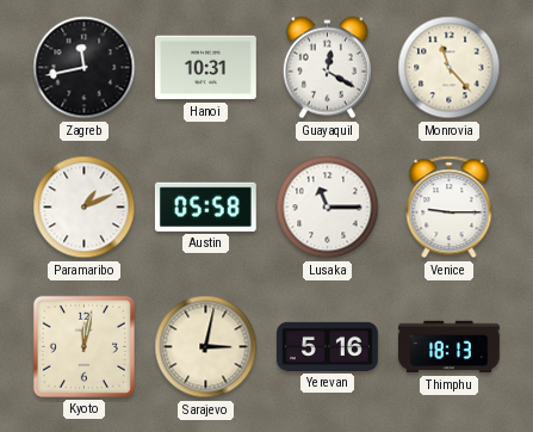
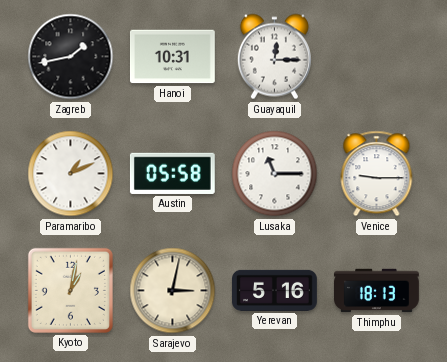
Zagreb: 11:43 -> 1:43
Guayaquil: 12:20 -> 12:15
Monrovia: 11:23 -> none
Kyoto: 12:02 -> 1:02
